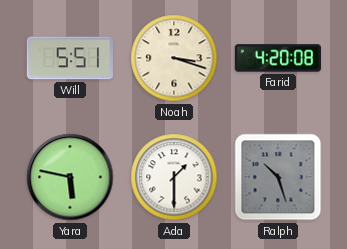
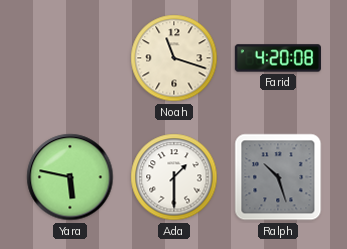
Will: 5:51 -> none
Noah: 3:18 -> 11:18
